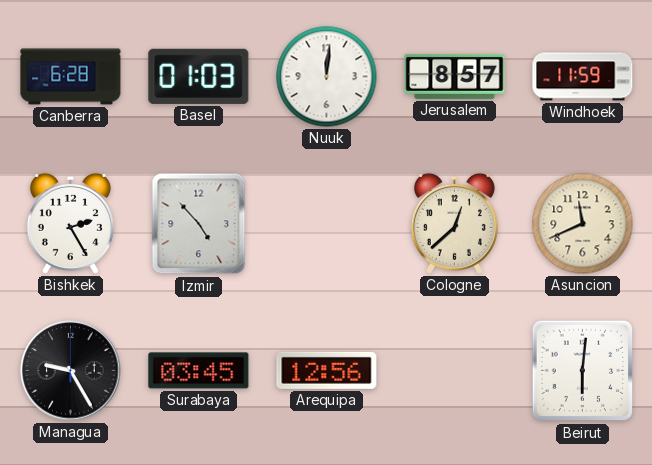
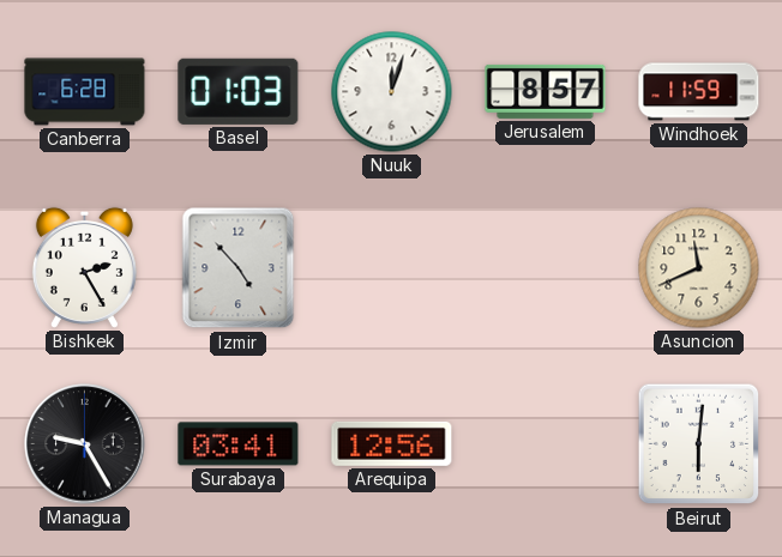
Nuuk: 12:01 -> 12:03
Cologne: 12:38 -> none
Surabaya: 03:45 -> 03:41
